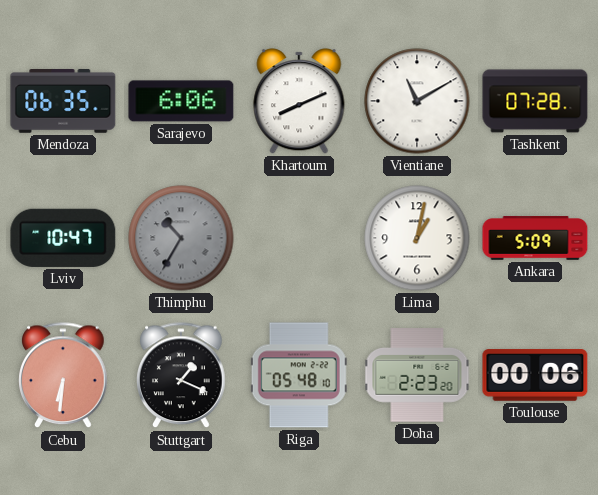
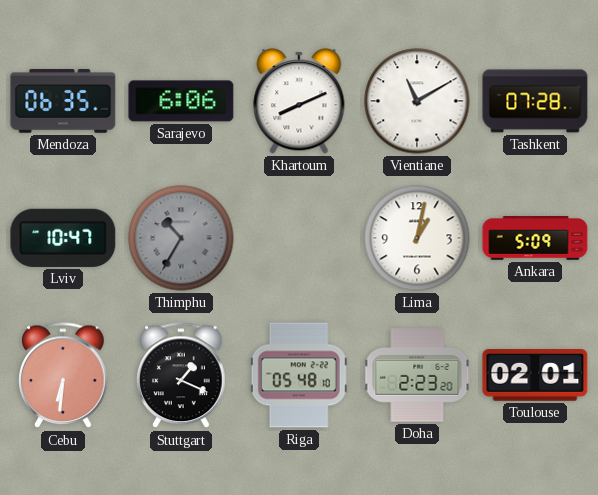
Toulouse: 00:06 -> 02:01
